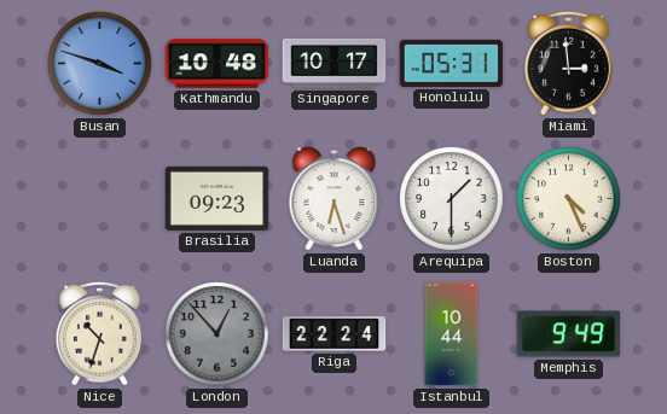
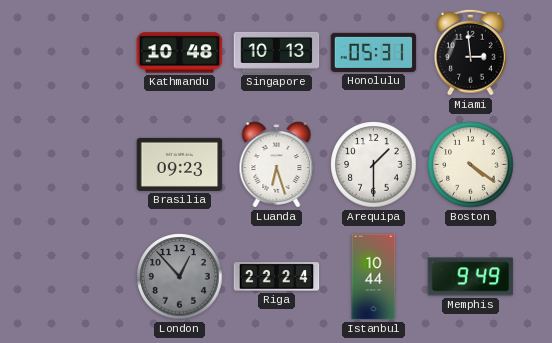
Busan: 3:48 -> none
Singapore: 10:17 -> 10:13
Boston: 4:26 -> 4:21
Nice: 10:33 -> none
